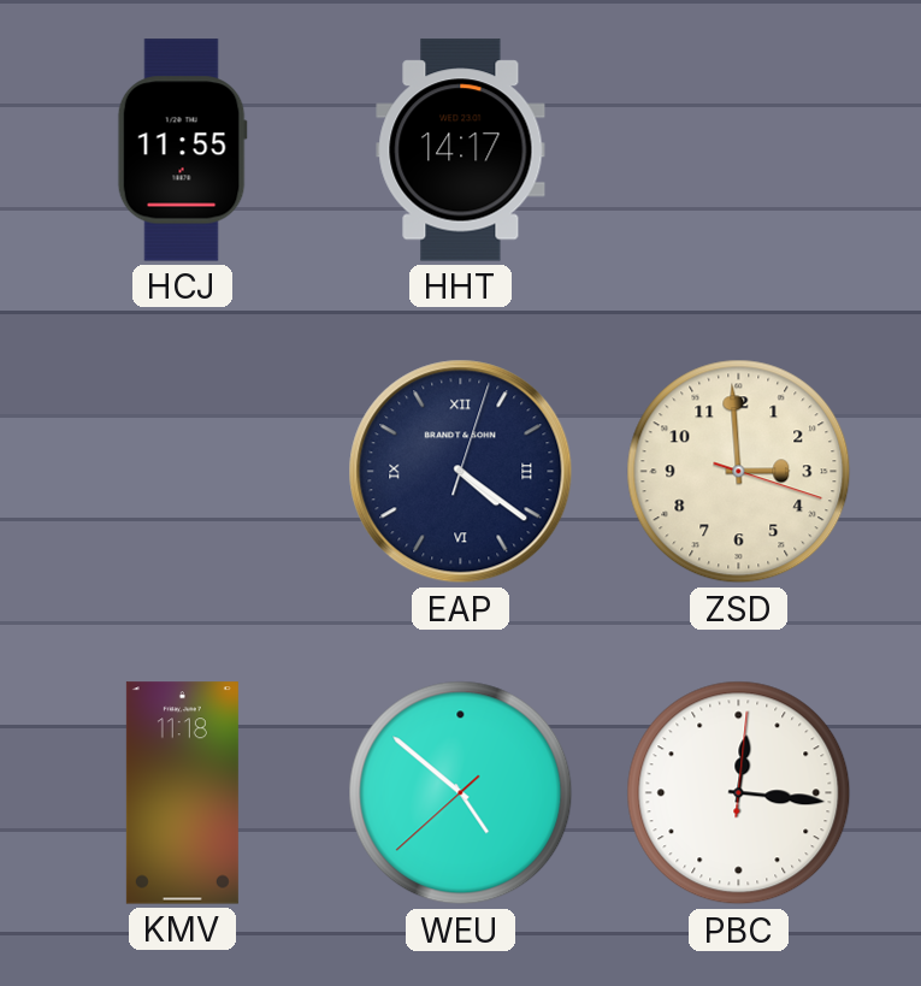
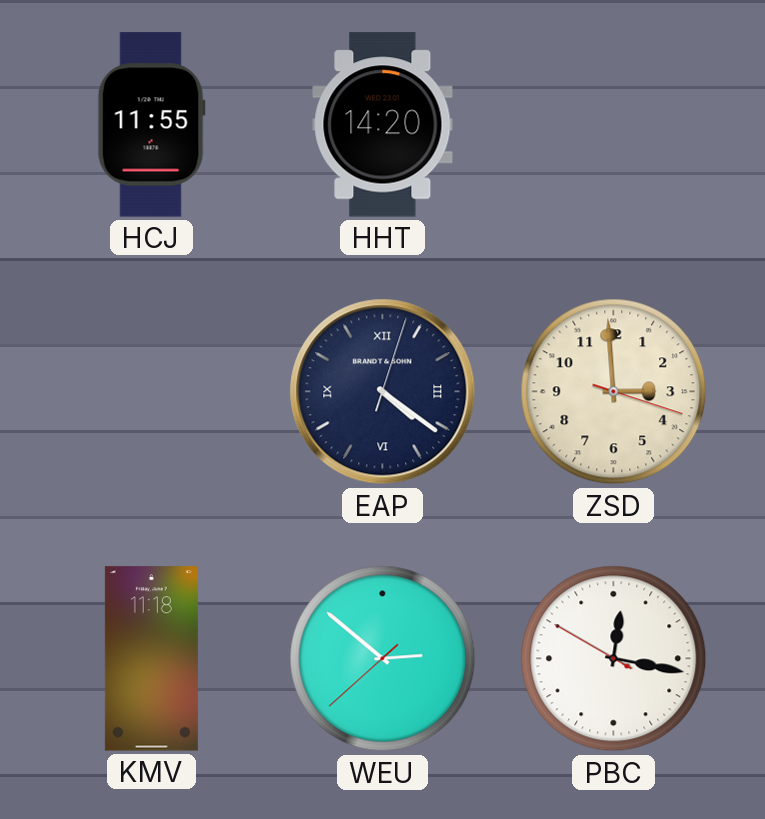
HHT: 14:17 -> 14:20
WEU: 4:51 -> 2:51
PBC: 12:16:01 -> 12:16:50
